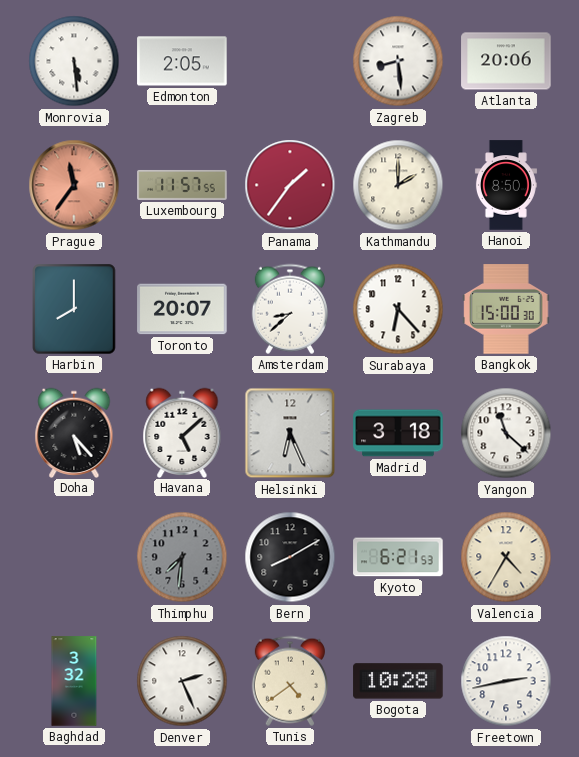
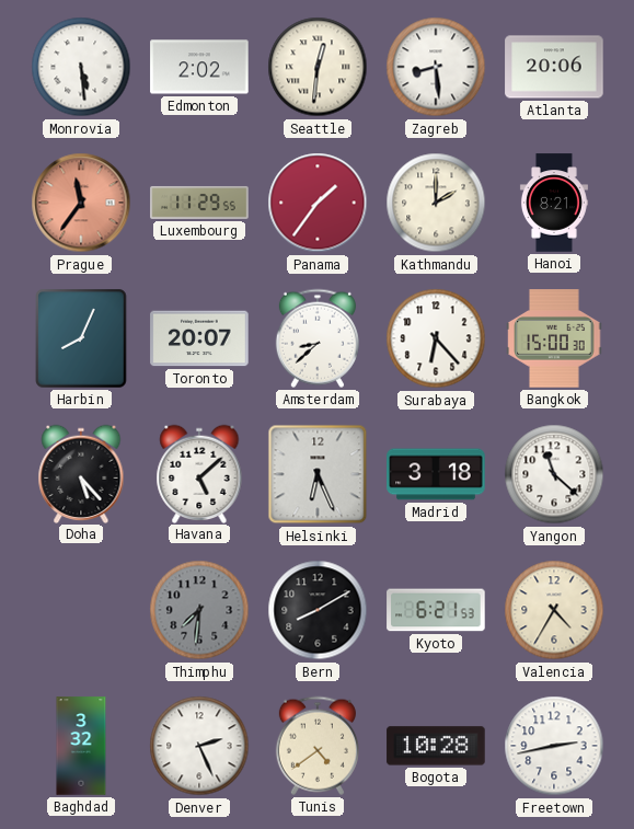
Edmonton: 2:05 -> 2:02
Seattle: none -> 12:31
Luxembourg: 11:57 -> 11:29
Hanoi: 8:50 -> 8:21
Harbin: 8:00 -> 8:04
